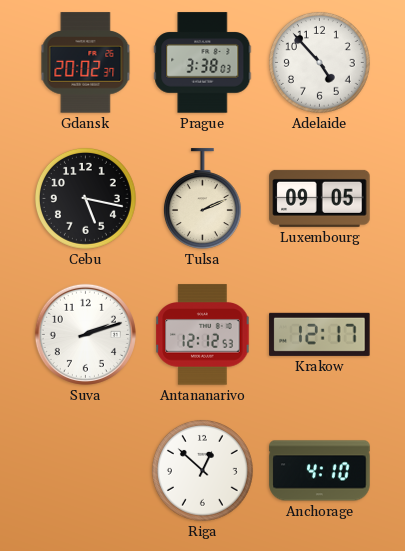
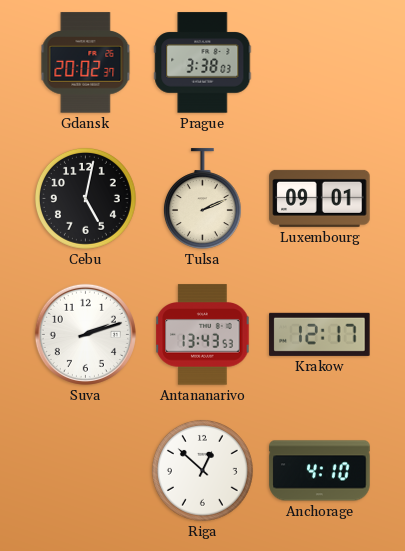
Adelaide: 4:53 -> none
Cebu: 5:17 -> 5:02
Luxembourg: 09:05 -> 09:01
Antananarivo: 12:12 -> 13:43
